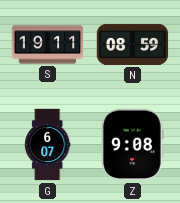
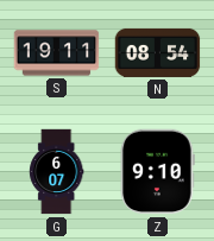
N: 08:59 -> 08:54
Z: 9:08 -> 9:10
